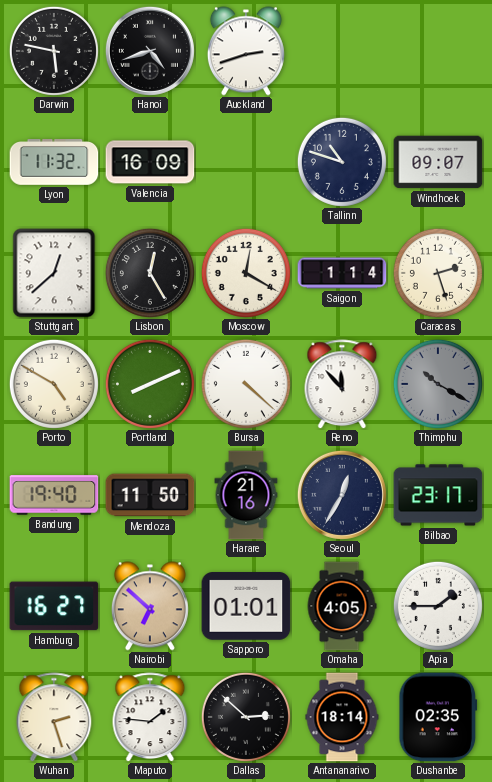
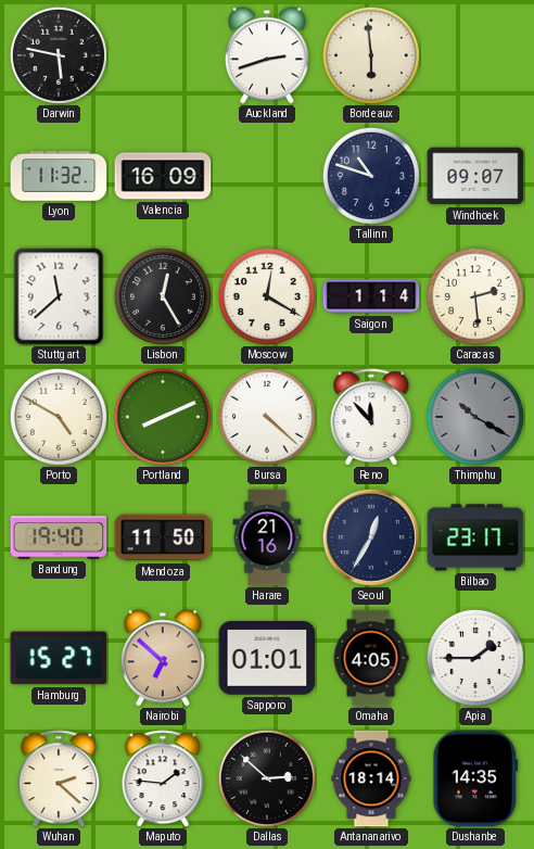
Hanoi: 4:42 -> none
Bordeaux: none -> 5:59
Stuttgart: 12:38 -> 11:38
Caracas: 2:27 -> 2:29
Hamburg: 16:27 -> 15:27
Wuhan: 2:27 -> 2:22
Dushanbe: 02:35 -> 14:35
